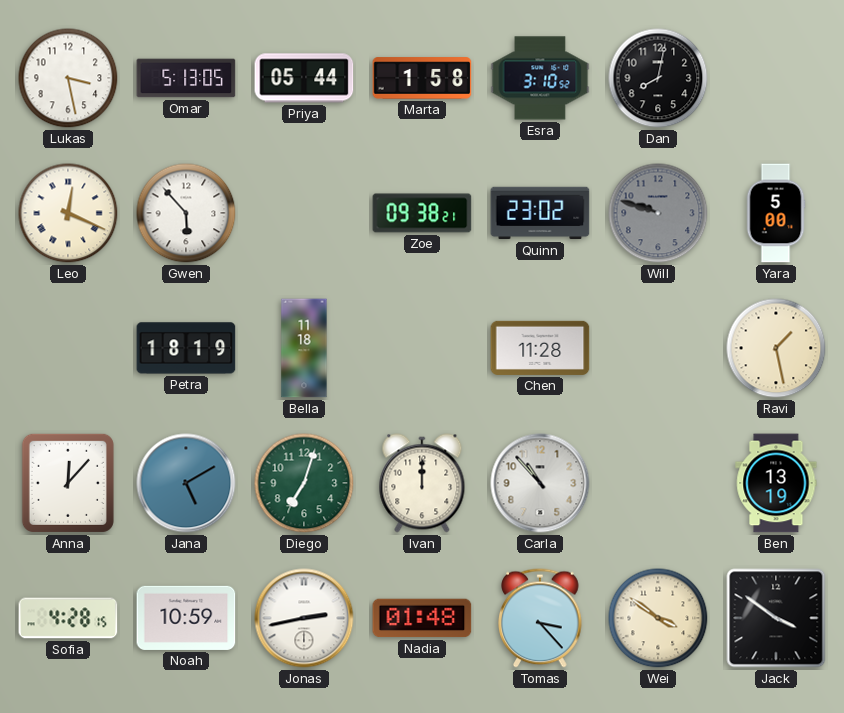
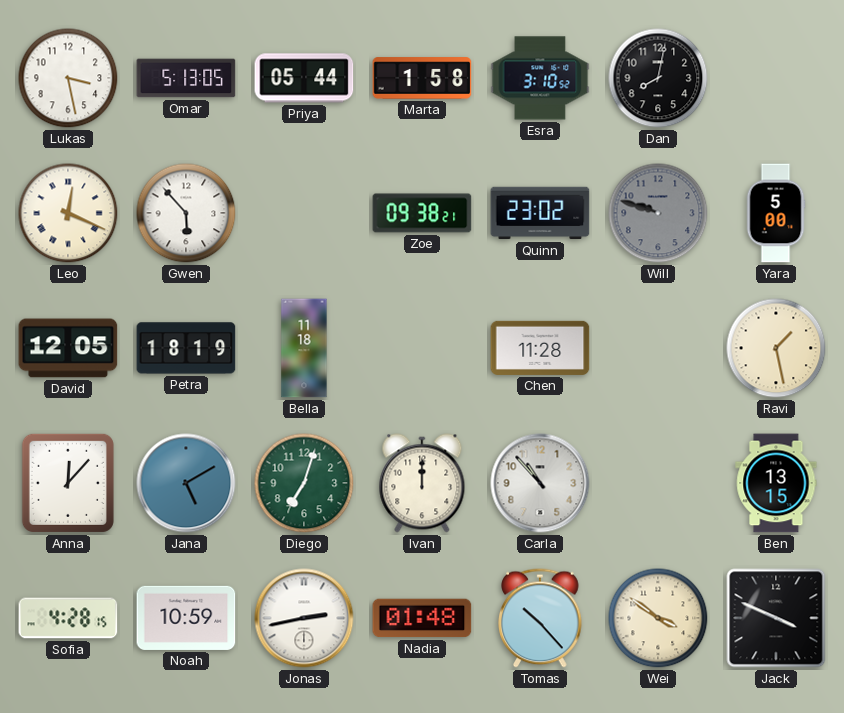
David: none -> 12:05
Ben: 13:19 -> 13:15
Tomas: 3:23 -> 10:23
Jack: 3:51 -> 3:49
